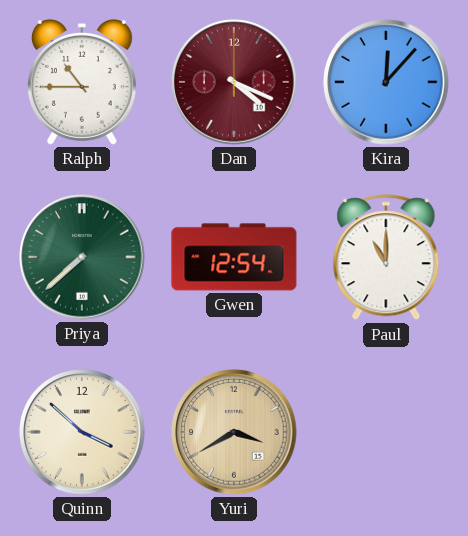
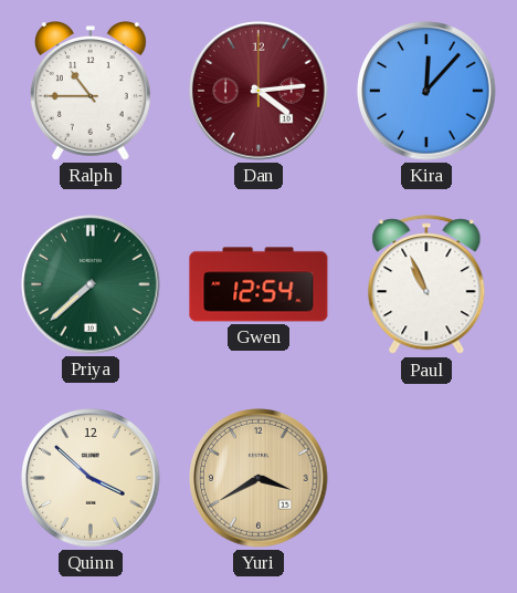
Dan: 4:19 -> 4:14
Paul: 11:00 -> 10:56
